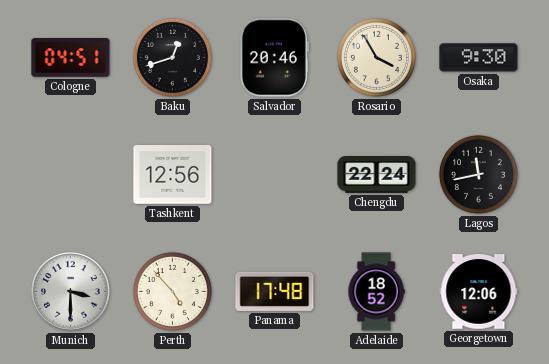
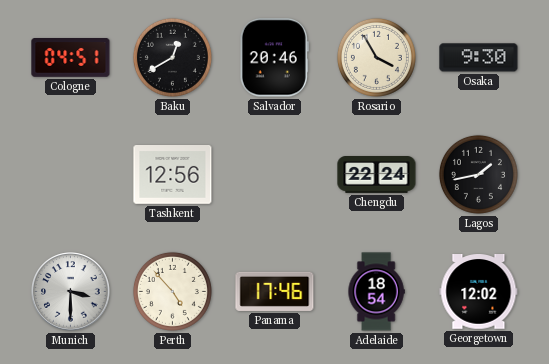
Baku: 12:42 -> 12:40
Lagos: 11:43 -> 1:43
Panama: 17:48 -> 17:46
Adelaide: 18:52 -> 18:54
Georgetown: 12:06 -> 12:02
